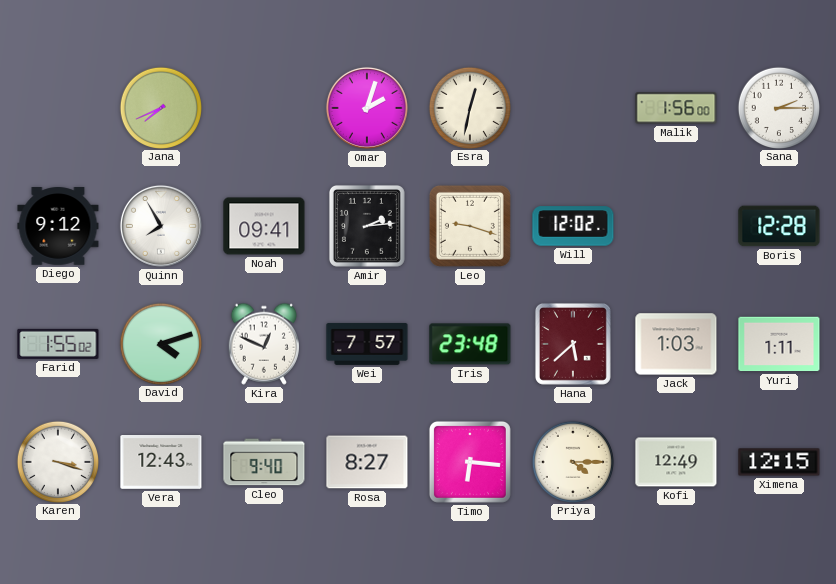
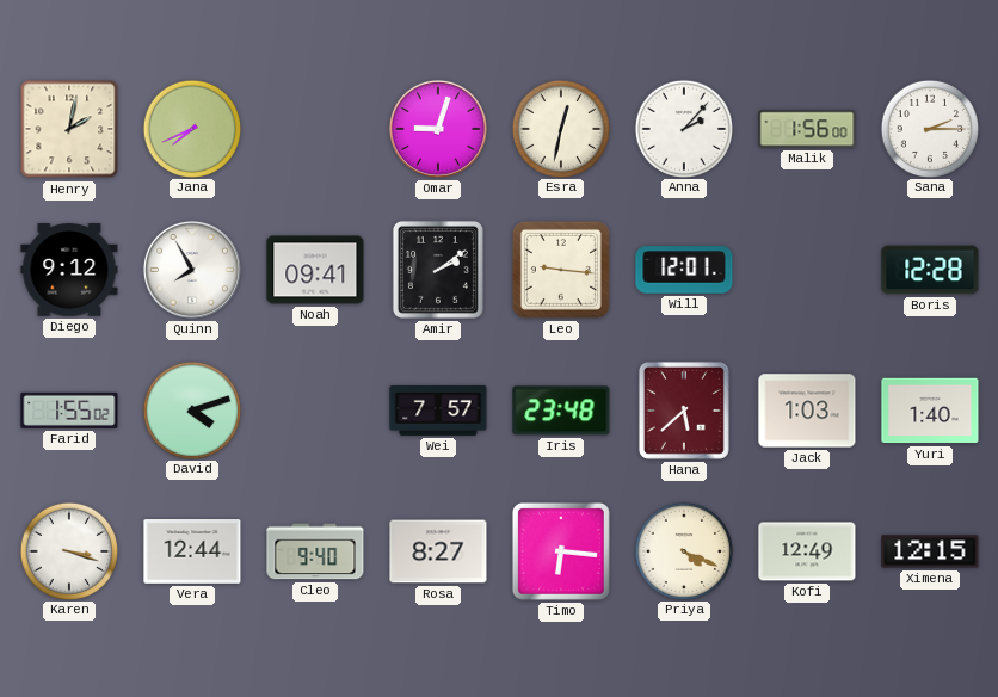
Henry: none -> 2:02
Omar: 2:03 -> 9:03
Anna: none -> 2:07
Amir: 2:14 -> 2:09
Leo: 9:18 -> 9:16
Will: 12:02 -> 12:01
Kira: 12:49 -> none
Yuri: 1:11 -> 1:40
Vera: 12:43 -> 12:44
Priya: 4:15 -> 4:19
